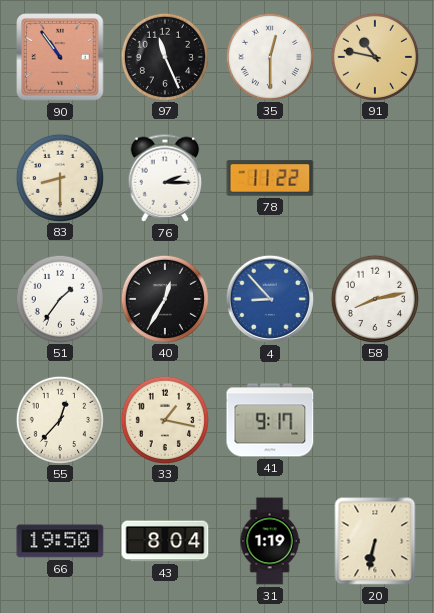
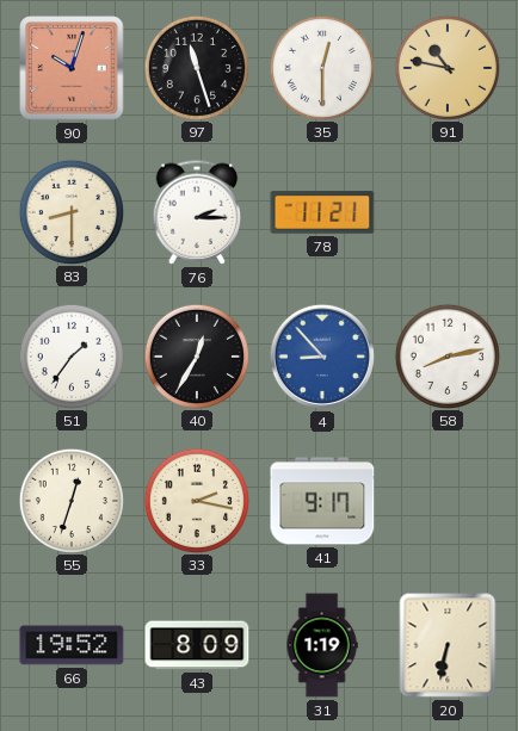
90: 10:54 -> 10:03
97: 11:26 -> 11:27
78: 11:22 -> 11:21
55: 12:37 -> 12:33
33: 1:17 -> 2:17
66: 19:50 -> 19:52
43: 8:04 -> 8:09
